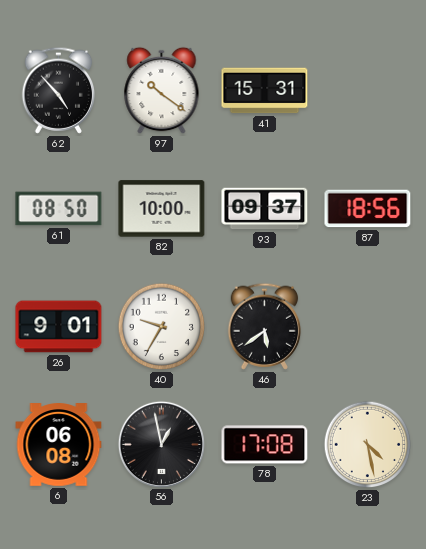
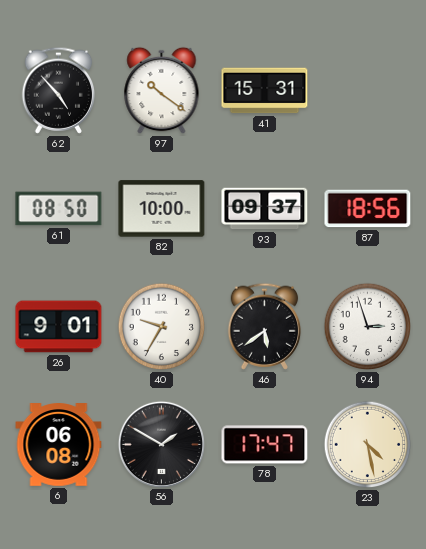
94: none -> 2:57
56: 12:58 -> 1:50
78: 17:08 -> 17:47
